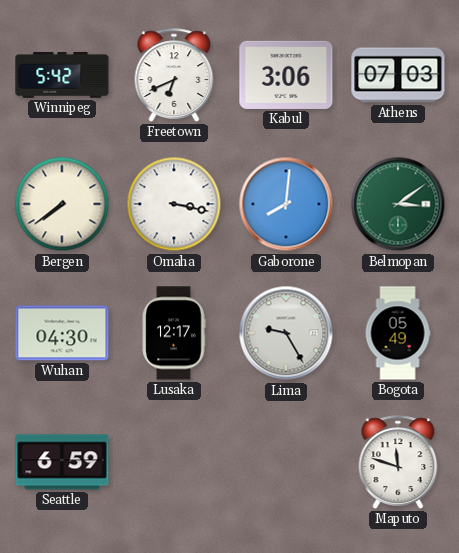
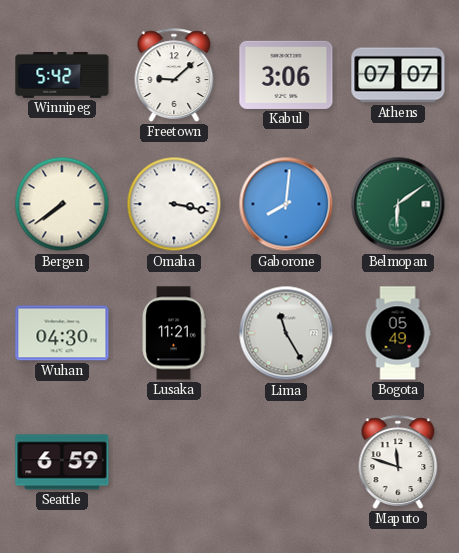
Freetown: 6:41 -> 9:08
Athens: 07:03 -> 07:07
Belmopan: 3:09 -> 6:09
Lusaka: 12:17 -> 11:21
Lima: 9:25 -> 11:25
